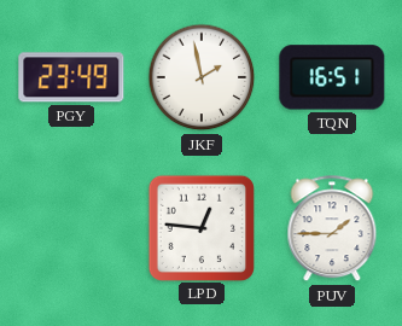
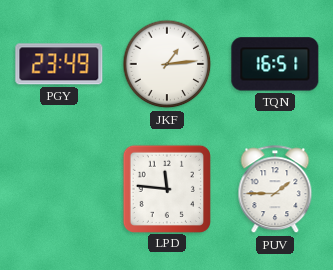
JKF: 1:58 -> 1:14
LPD: 12:46 -> 11:46
